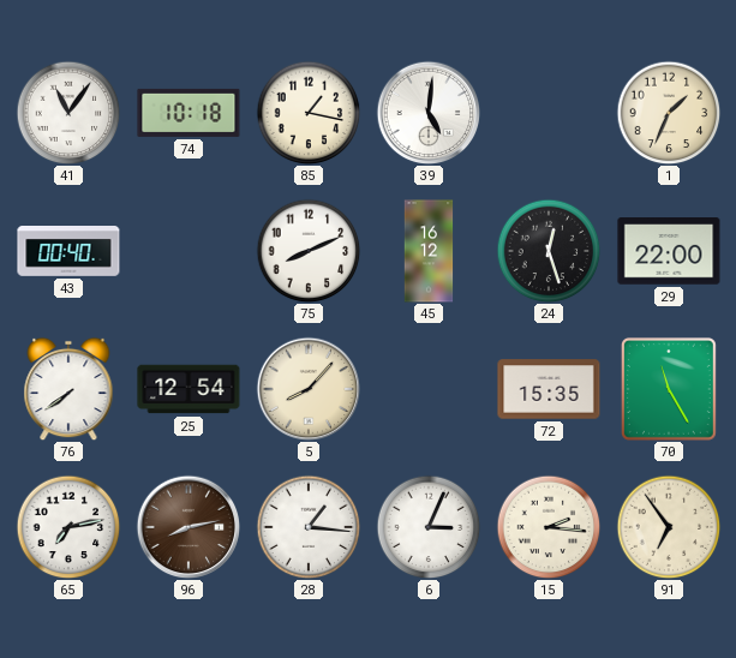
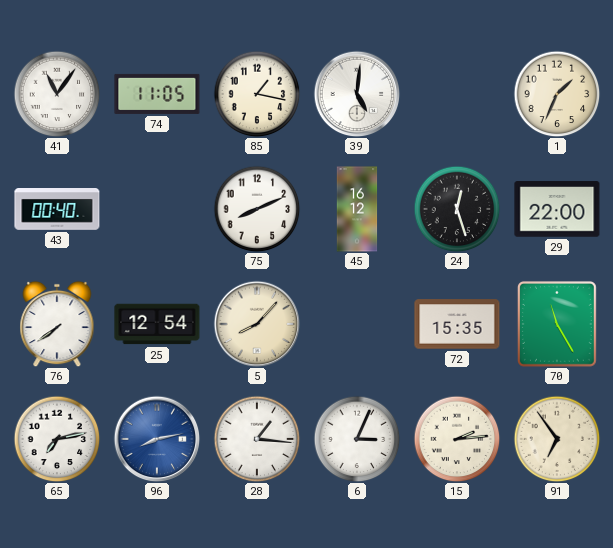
74: 10:18 -> 11:05
96 dial: brown -> blue
15: 2:16 -> 2:14
